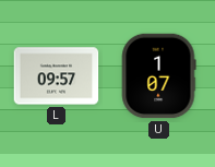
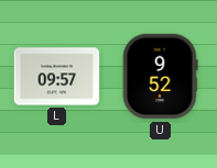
U: 1:07 -> 9:52
